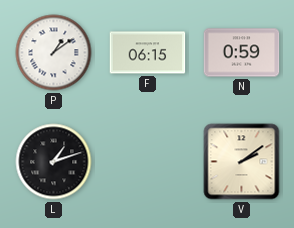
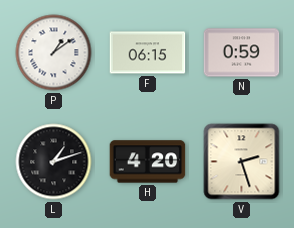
H: none -> 4:20
V: 2:09 -> 2:27
